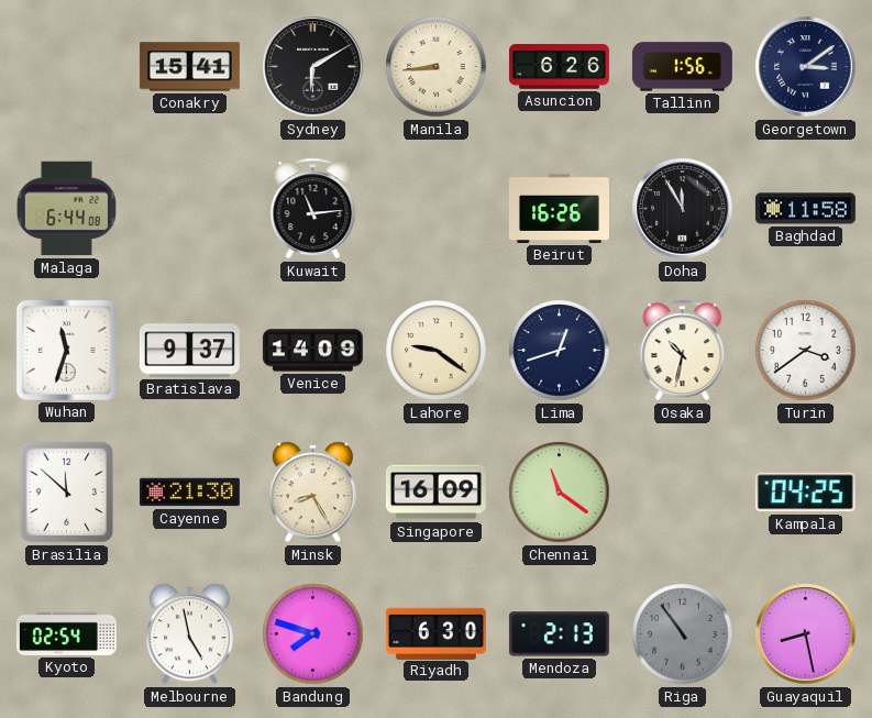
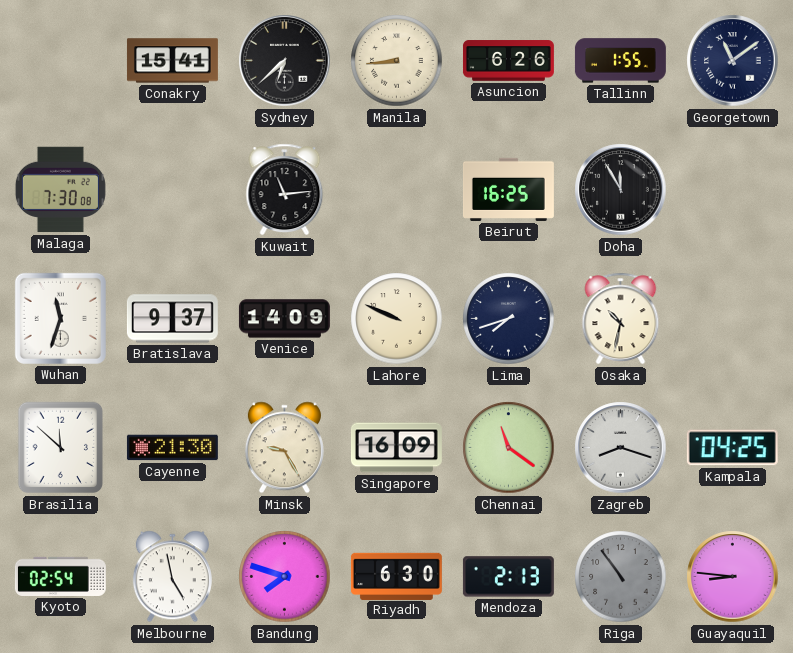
Sydney: 6:10 -> 6:38
Tallinn: 1:56 -> 1:55
Georgetown: 3:09 -> 11:09
Malaga: 6:44 -> 7:30
Beirut: 16:26 -> 16:25
Baghdad: 11:58 -> none
Lahore: 9:21 -> 9:49
Lima: 12:42 -> 7:42
Turin: 3:39 -> none
Minsk: 8:25 -> 9:25
Zagreb: none -> 8:18
Guayaquil: 8:28 -> 8:46
